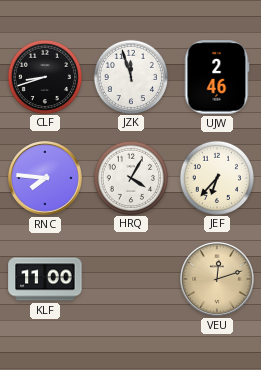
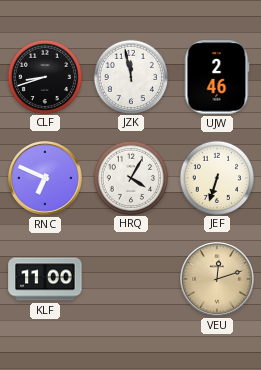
JZK: 11:57 -> 11:58
RNC: 7:46 -> 6:49
JEF: 6:37 -> 6:33
